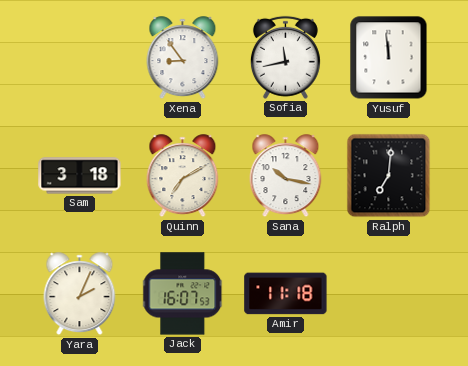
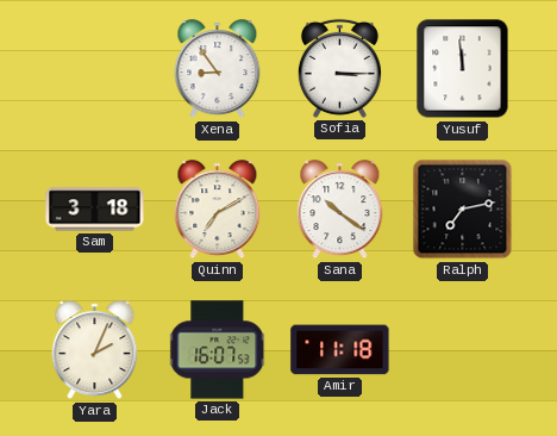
Sofia: 11:43 -> 3:15
Sana: 10:17 -> 10:21
Ralph: 7:01 -> 7:13
